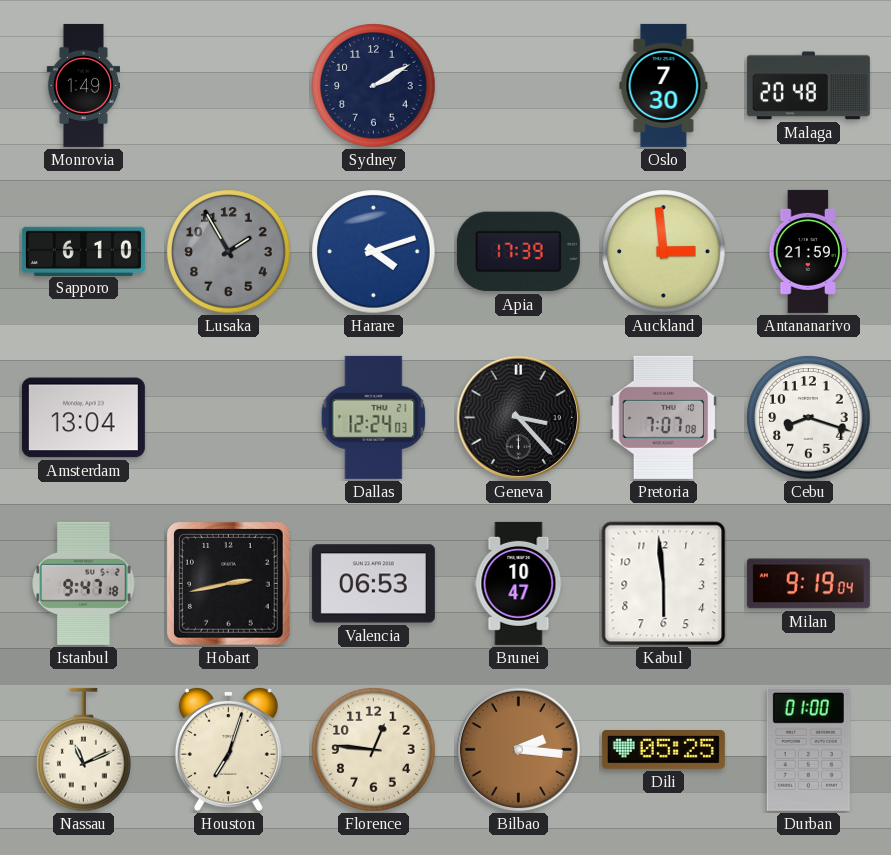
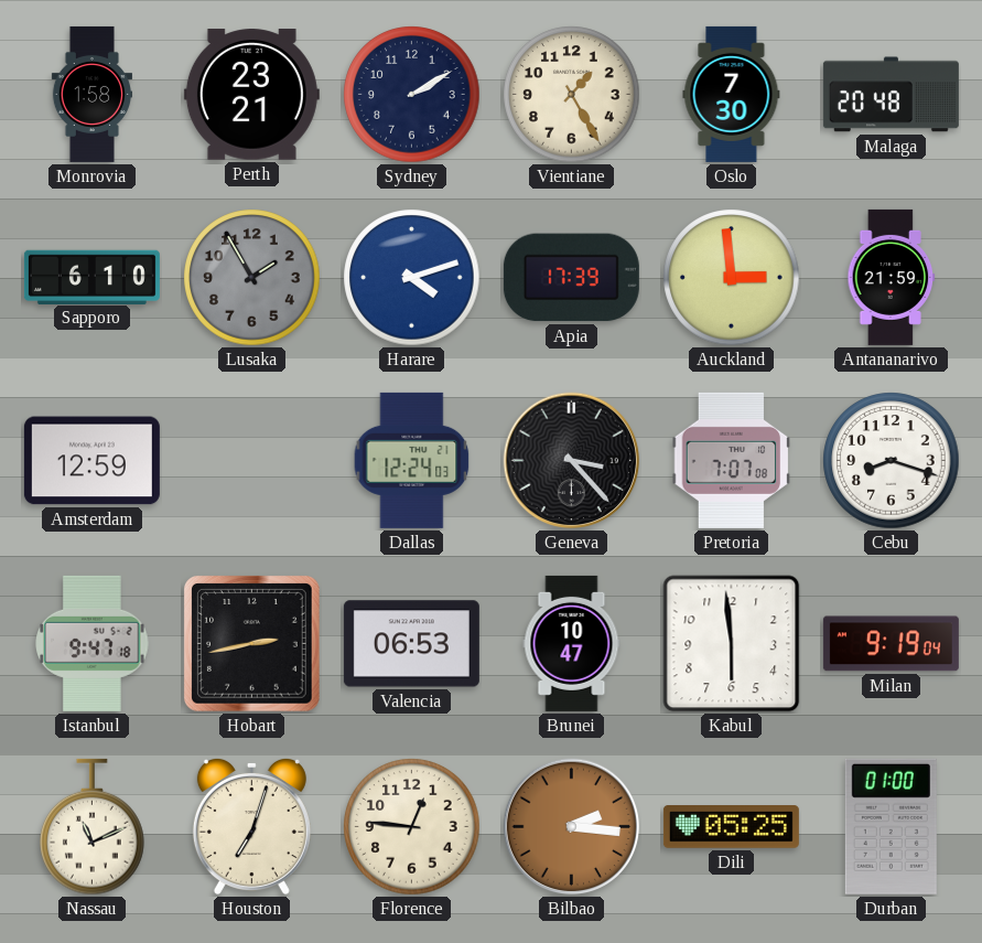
Monrovia: 1:49 -> 1:58
Perth: none -> 23:21
Vientiane: none -> 1:25
Amsterdam: 13:04 -> 12:59
